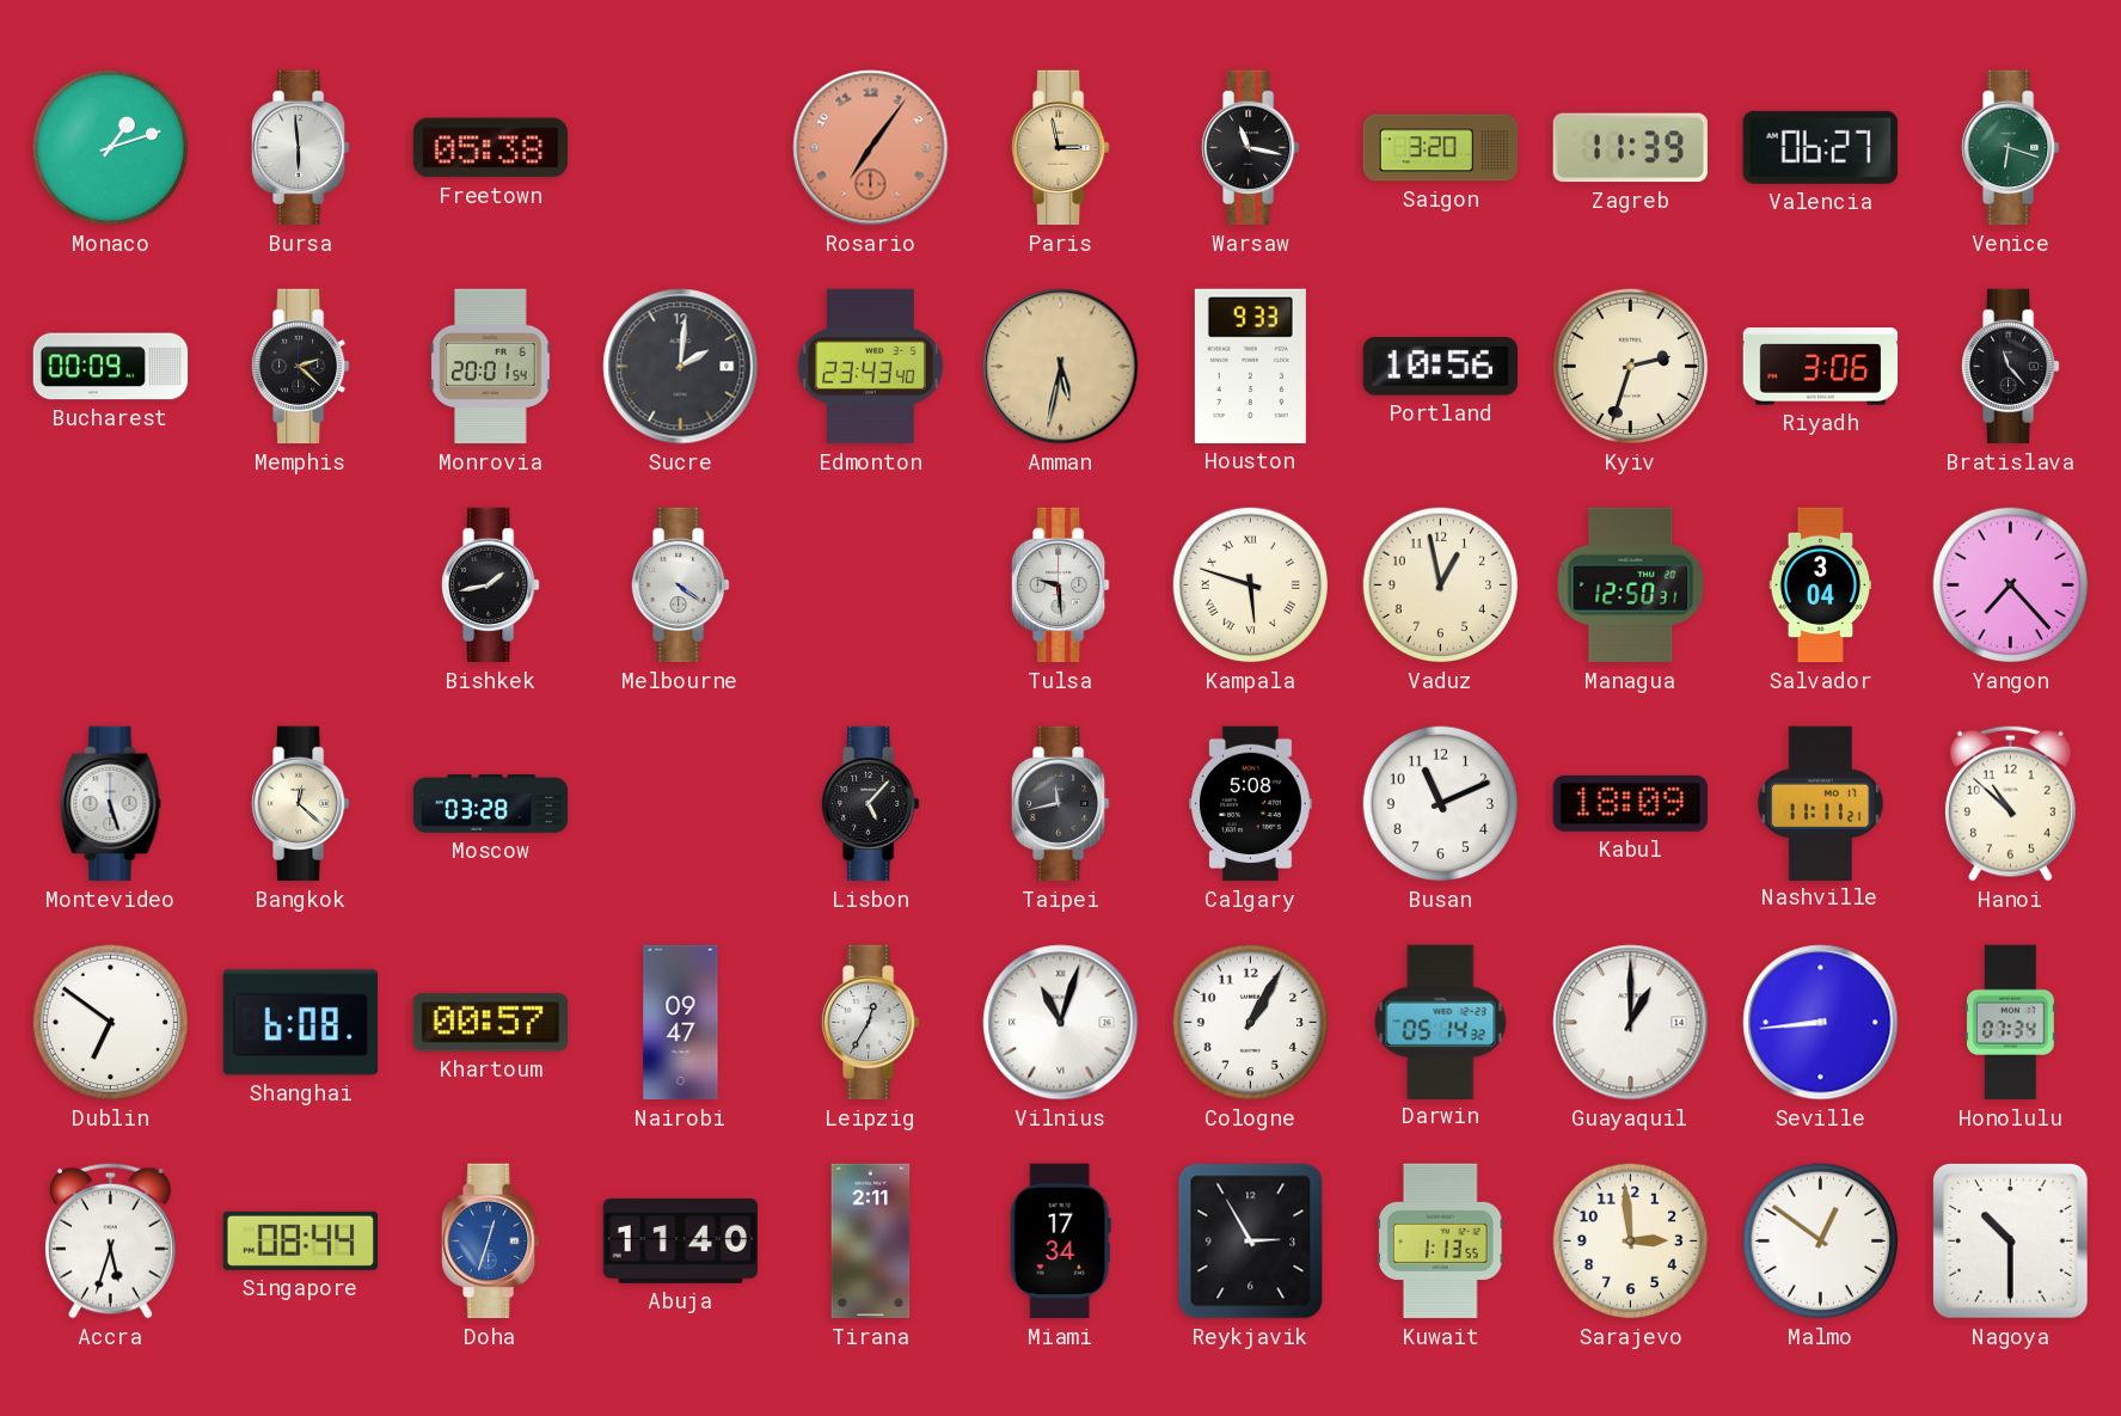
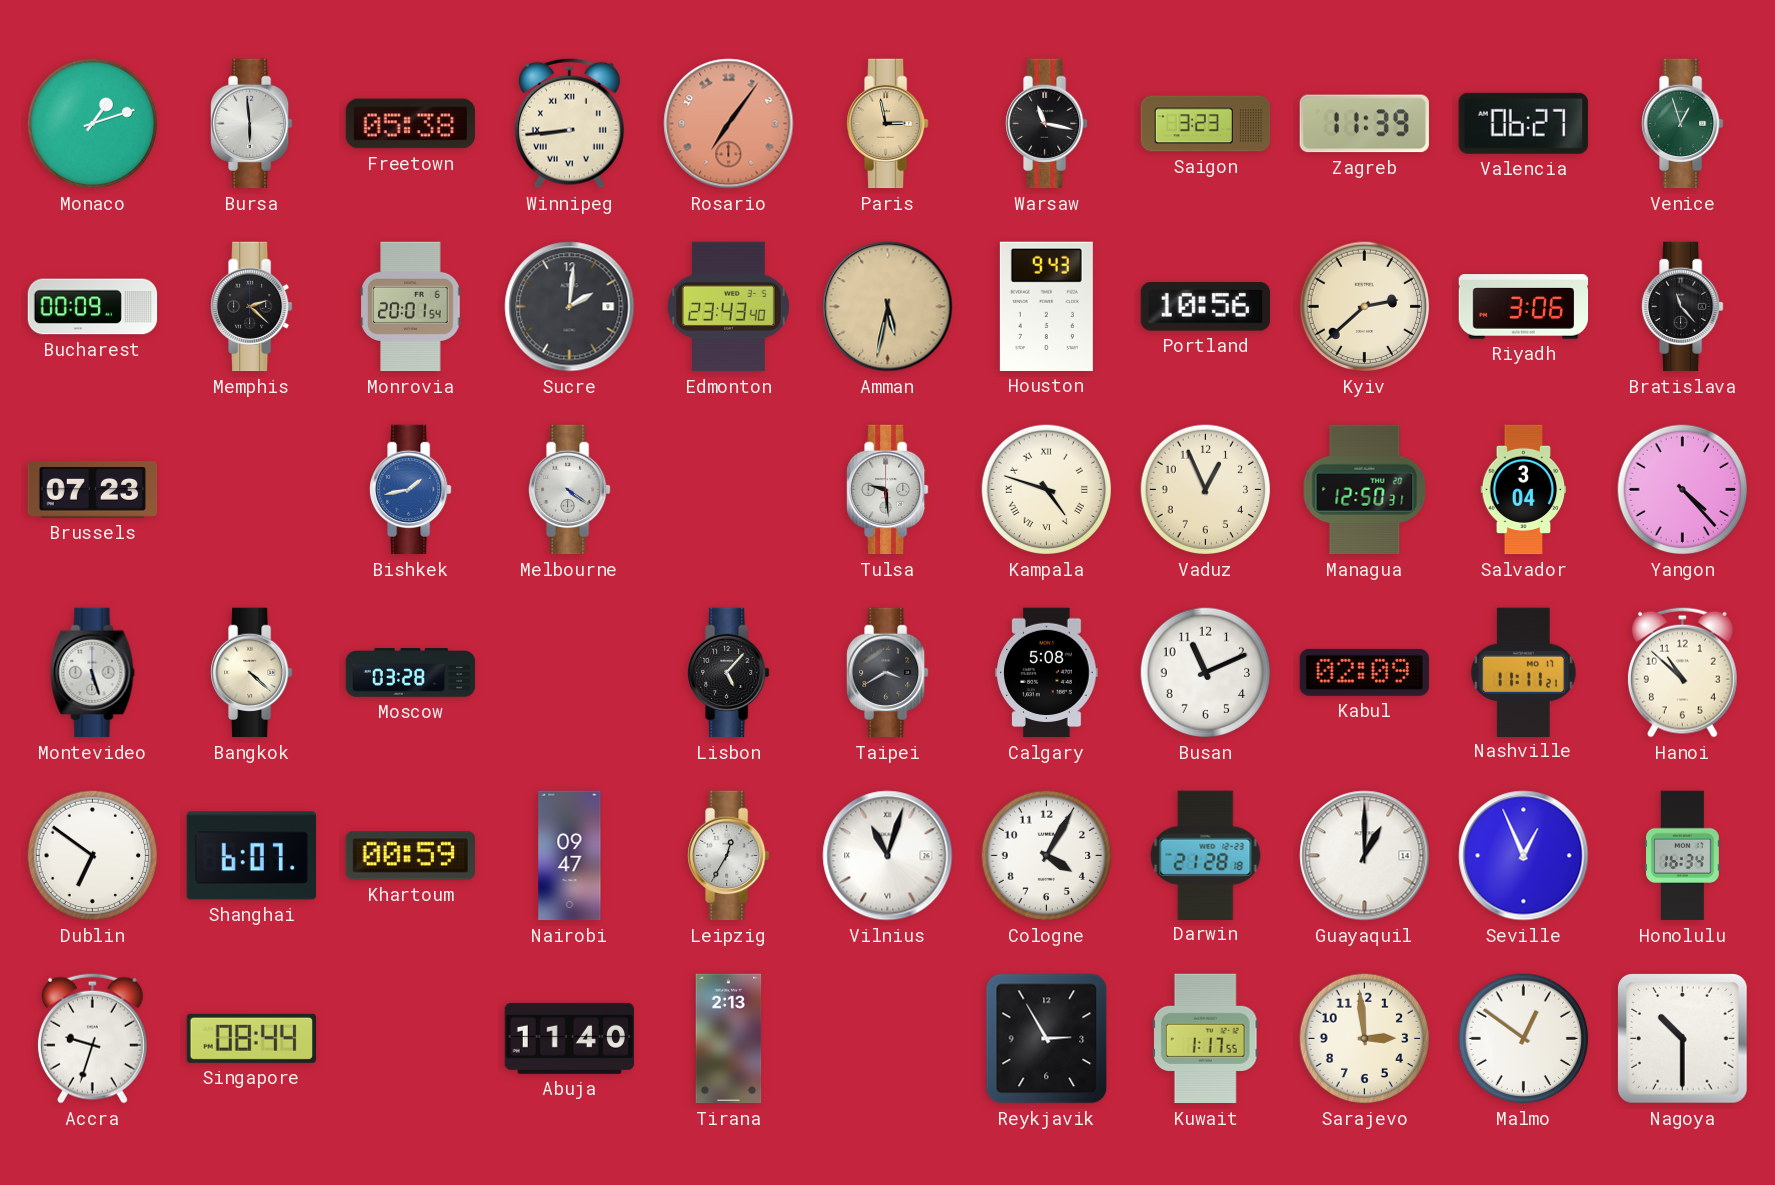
Winnipeg: none -> 8:44
Saigon: 3:20 -> 3:23
Venice: 6:18 -> 12:57
Houston: 9:33 -> 9:43
Kyiv: 2:33 -> 2:38
Brussels: none -> 07:23
Bishkek dial: black -> blue
Kampala: 5:48 -> 4:48
Vaduz: 12:58 -> 12:56
Yangon: 7:23 -> 4:23
Bangkok: 12:22 -> 4:22
Taipei: 11:43 -> 3:40
Kabul: 18:09 -> 02:09
Shanghai: 6:08 -> 6:07
Khartoum: 00:57 -> 00:59
Cologne: 1:05 -> 4:05
Darwin: 05:14 -> 21:28
Seville: 8:44 -> 12:56
Honolulu: 07:34 -> 16:34
Accra: 5:33 -> 9:33
Doha: 12:33 -> none
Tirana: 2:11 -> 2:13
Miami: 17:34 -> none
Kuwait: 1:13 -> 1:17
